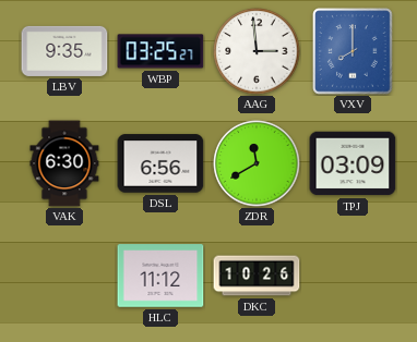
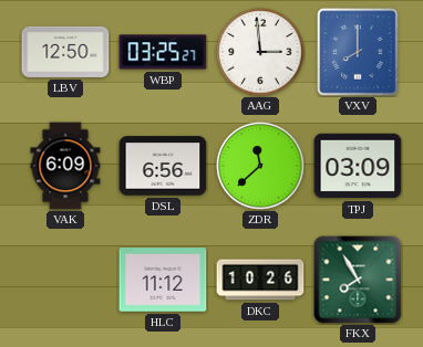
LBV: 9:35 -> 12:50
VAK: 6:30 -> 6:09
ZDR: 11:40 -> 11:38
FKX: none -> 7:55
